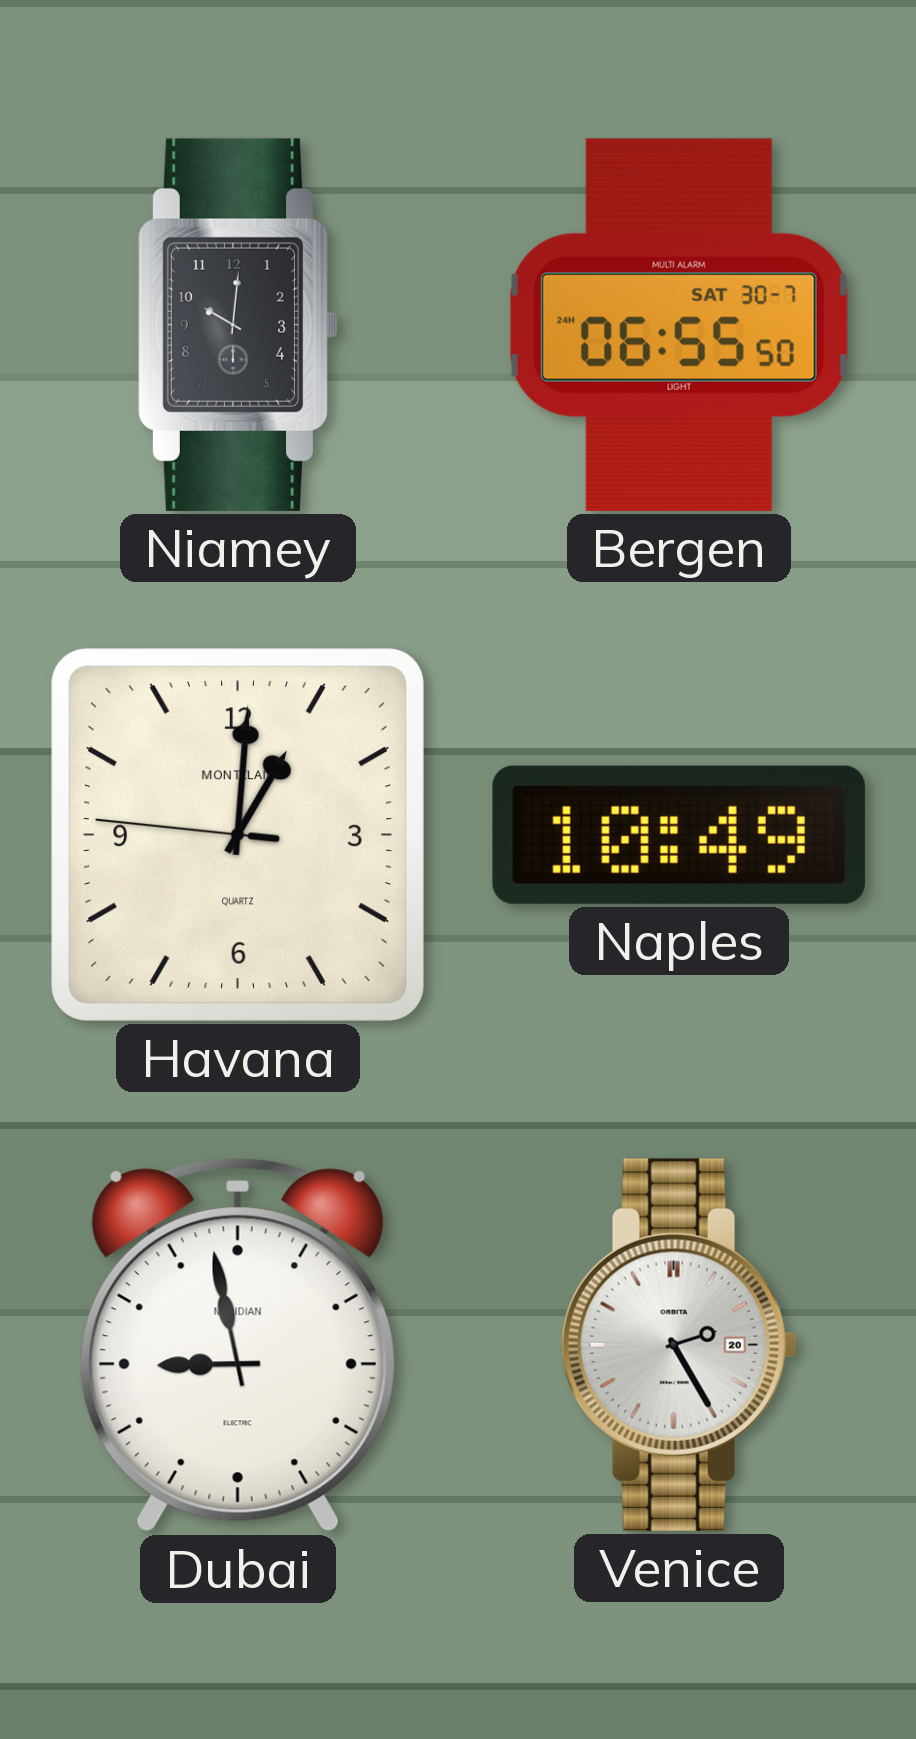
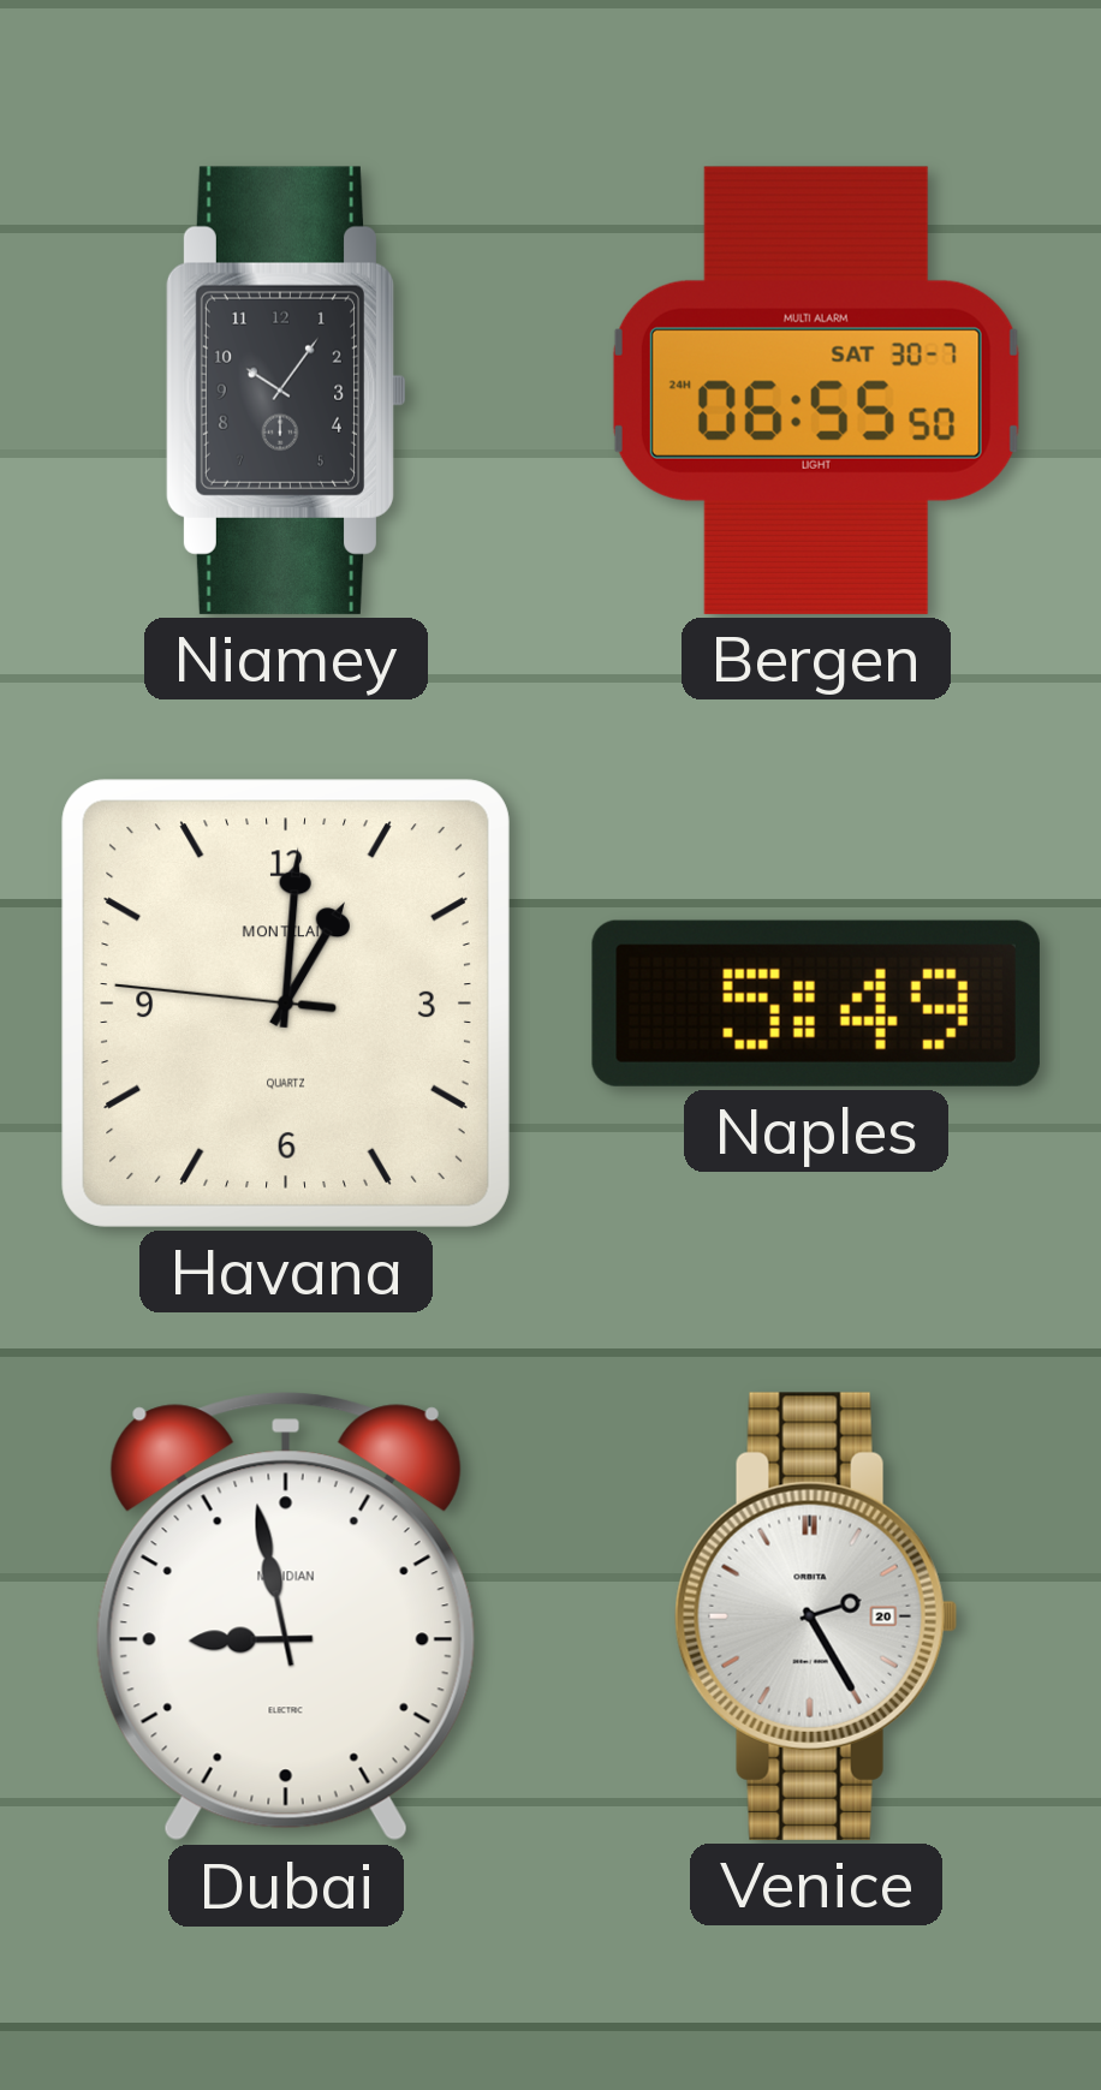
Niamey: 10:01 -> 10:06
Naples: 10:49 -> 5:49
